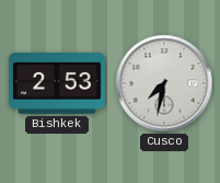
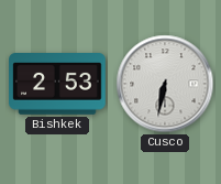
Cusco: 7:32 -> 6:32
